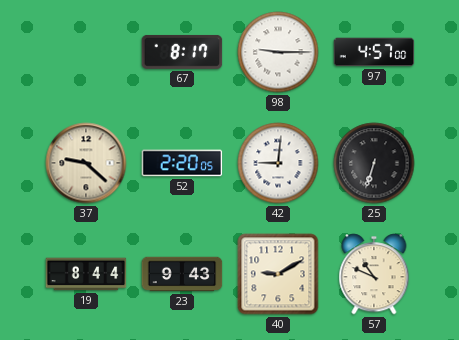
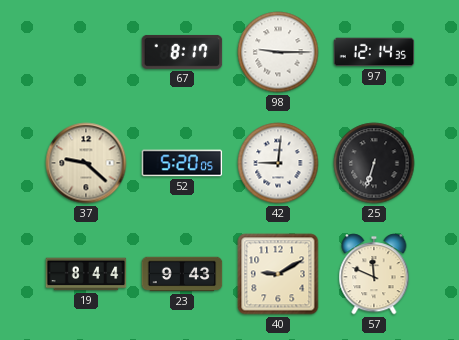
97: 4:57 -> 12:14
52: 2:20 -> 5:20
57: 10:49 -> 11:49
